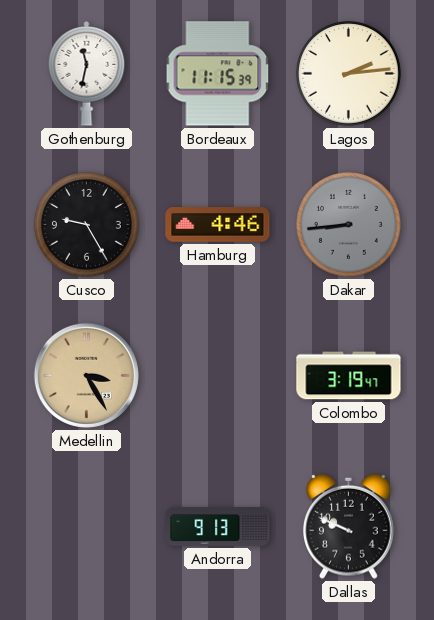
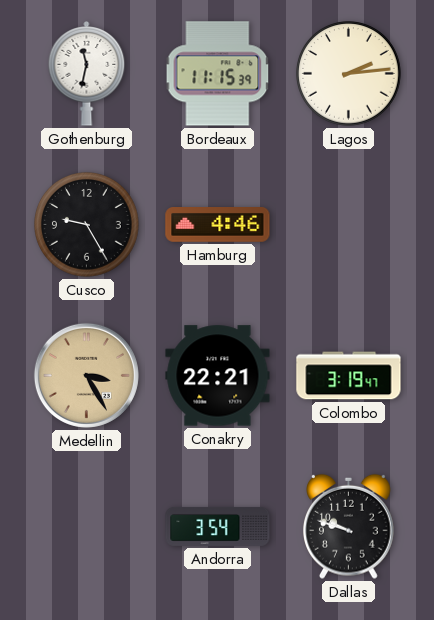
Dakar: 8:44 -> none
Conakry: none -> 22:21
Andorra: 9:13 -> 3:54
Dallas: 9:49 -> 9:48
